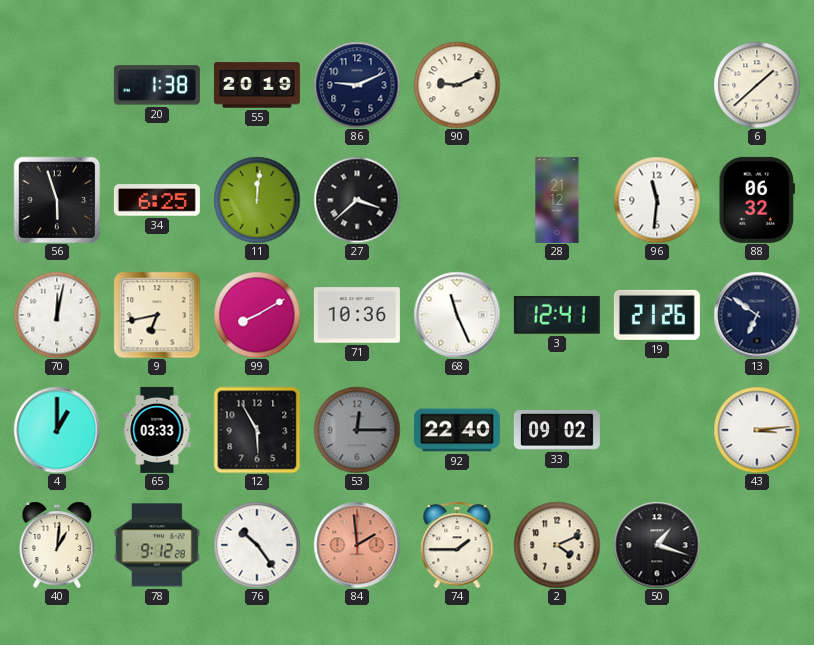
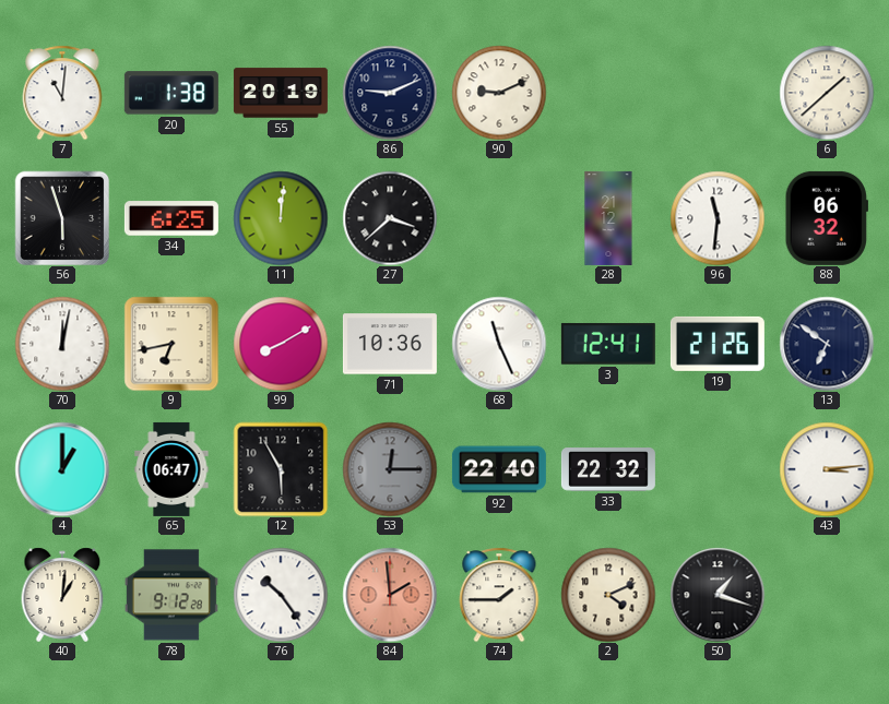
7: none -> 11:01
65: 03:33 -> 06:47
33: 09:02 -> 22:32
